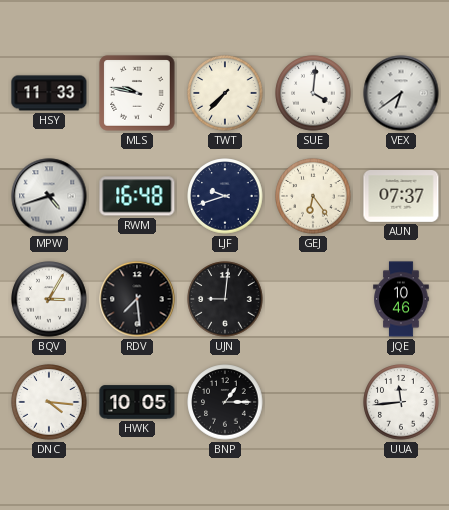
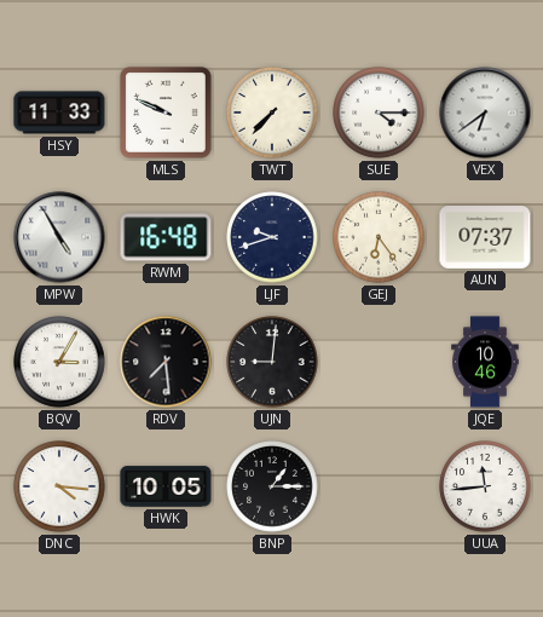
MLS: 9:47 -> 9:49
SUE: 4:01 -> 4:15
MPW: 4:42 -> 4:55
